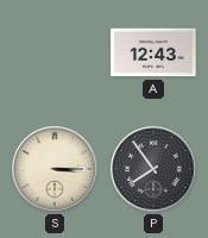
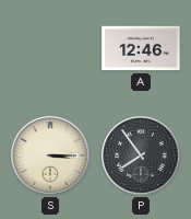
A: 12:43 -> 12:46
